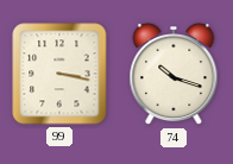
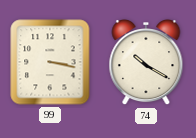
74: 10:18 -> 10:20
